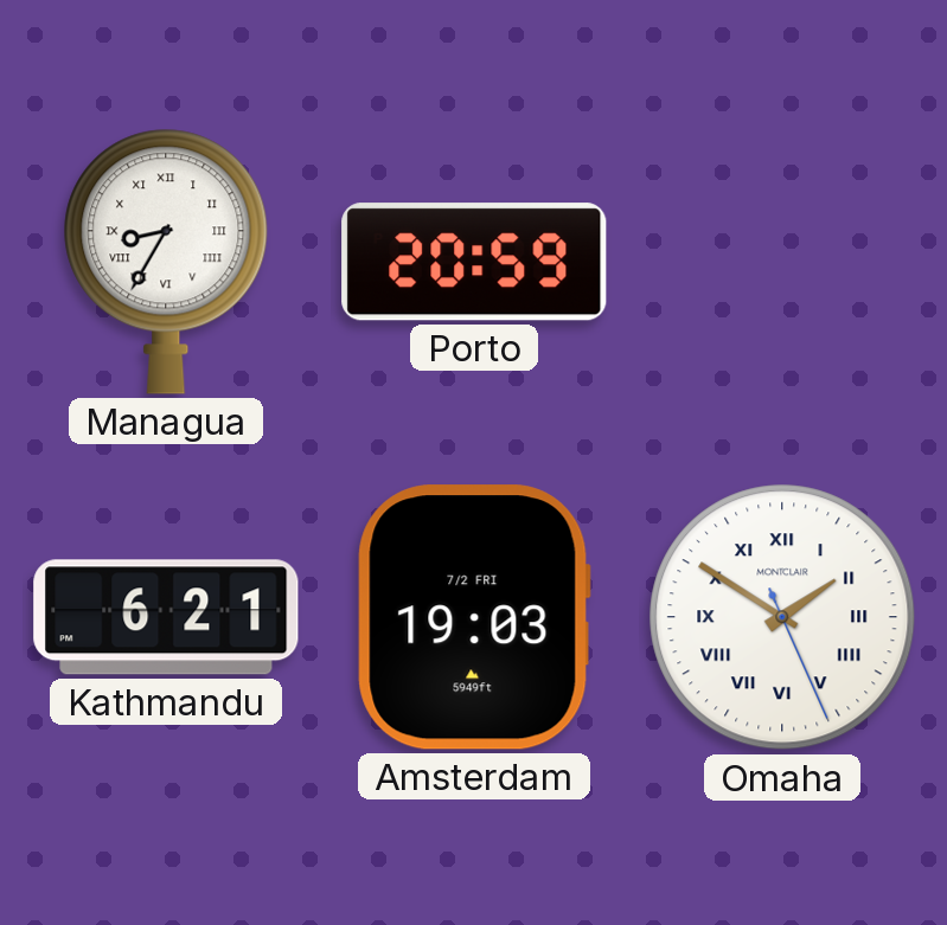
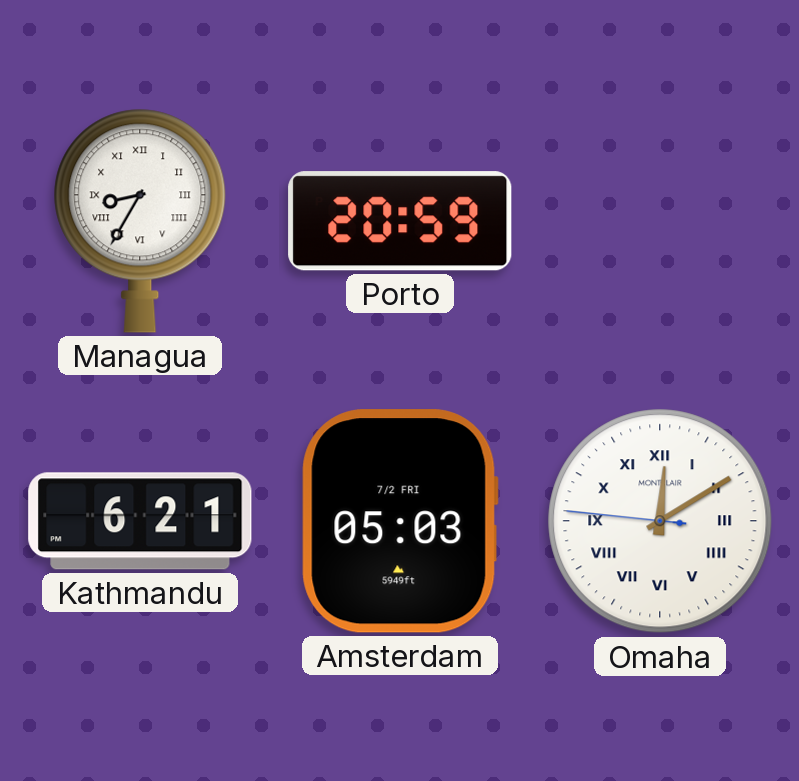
Amsterdam: 19:03 -> 05:03
Omaha: 1:50 -> 12:09
